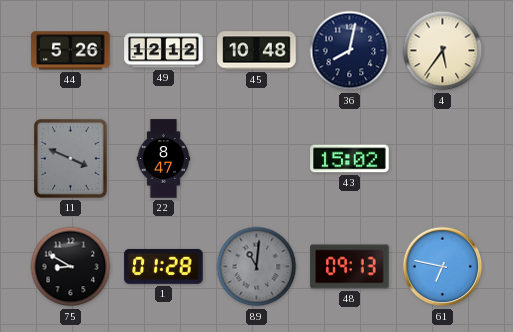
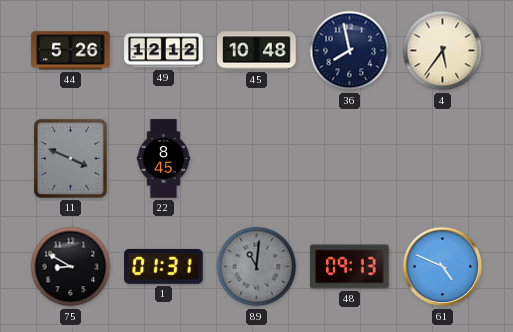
36: 8:02 -> 7:58
22: 8:47 -> 8:45
43: 15:02 -> none
1: 01:28 -> 01:31
61: 6:47 -> 4:49
